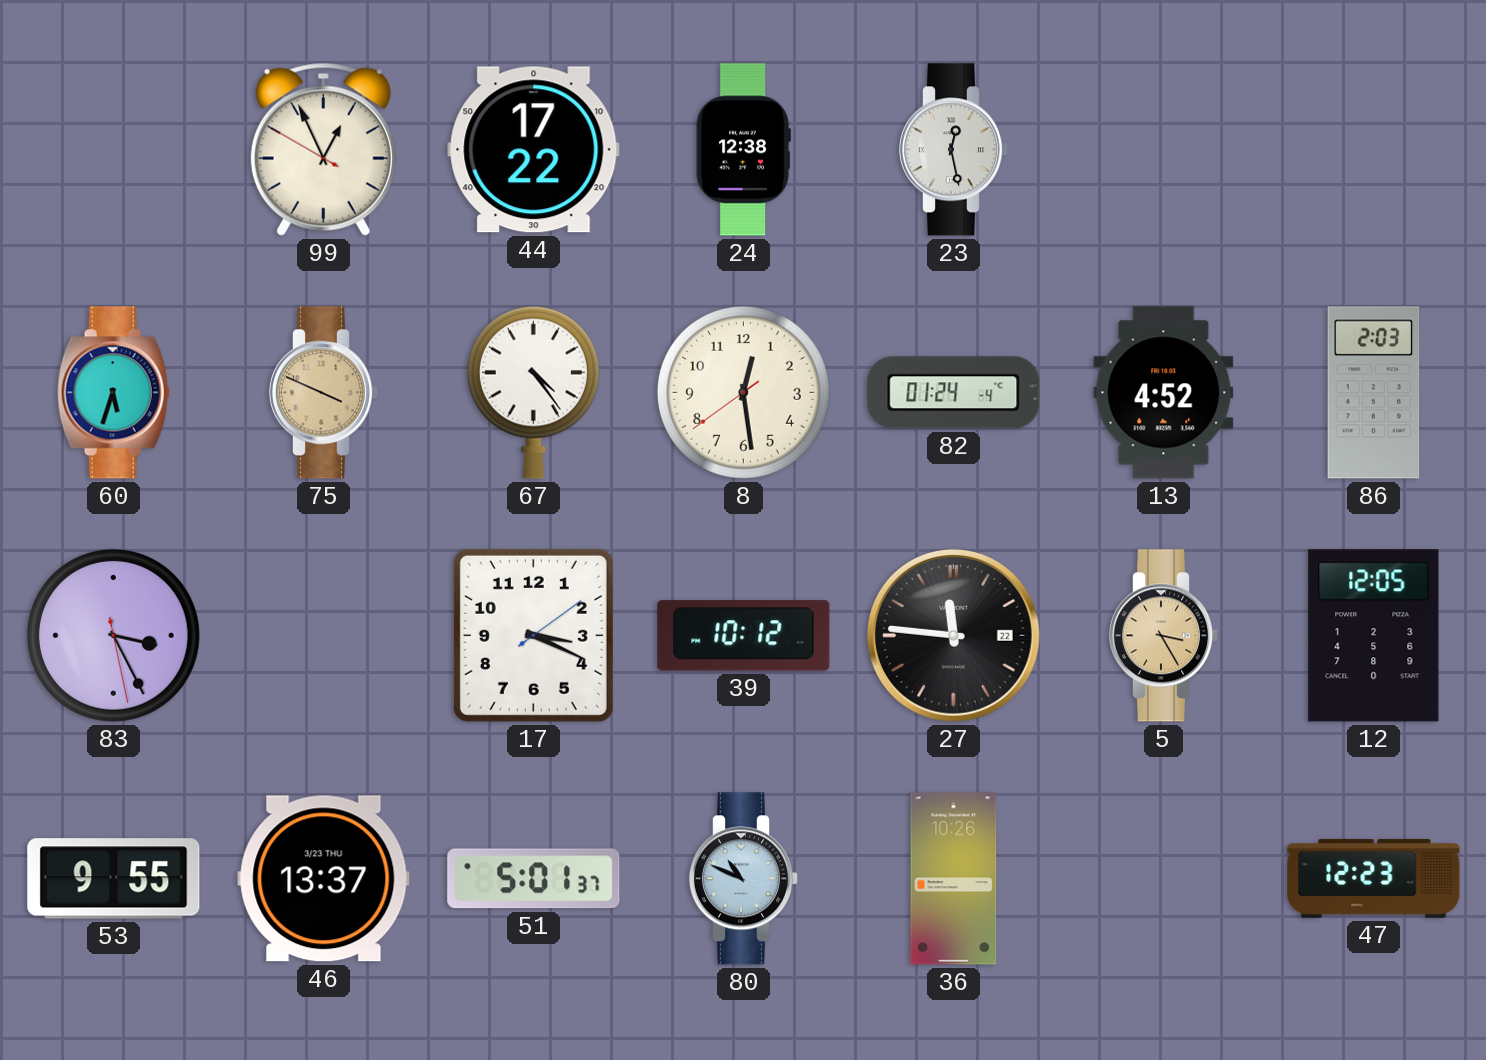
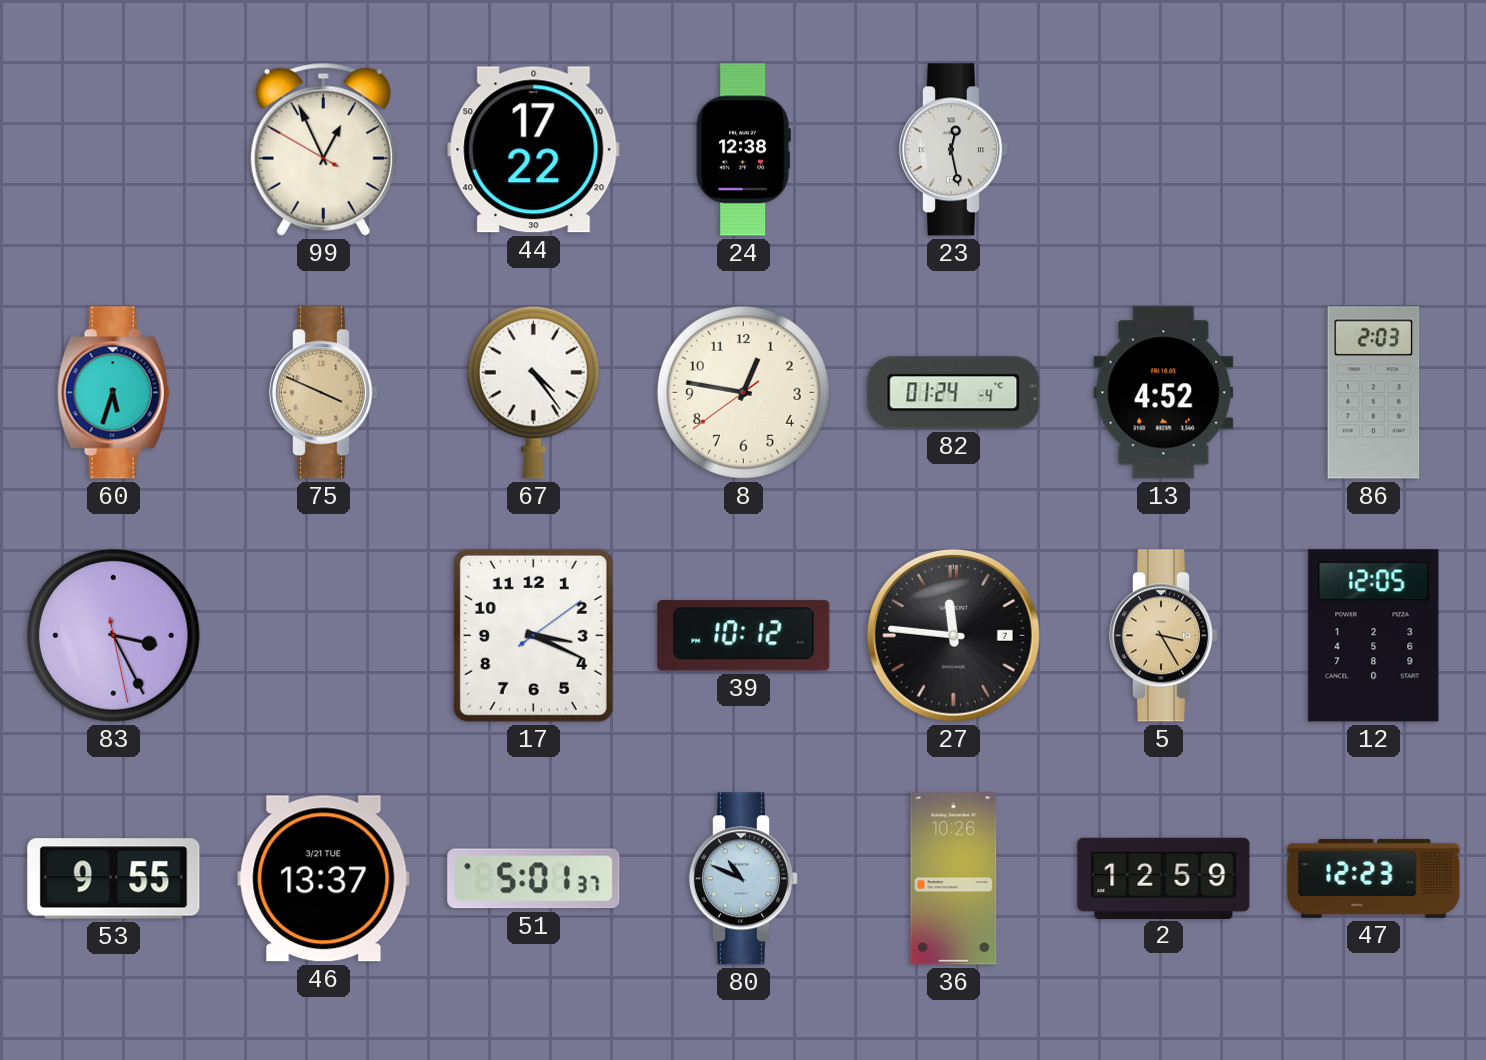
8: 12:28 -> 12:46
27 date: 22 -> 7
46 date: 3/23 THU -> 3/21 TUE
2: none -> 12:59
